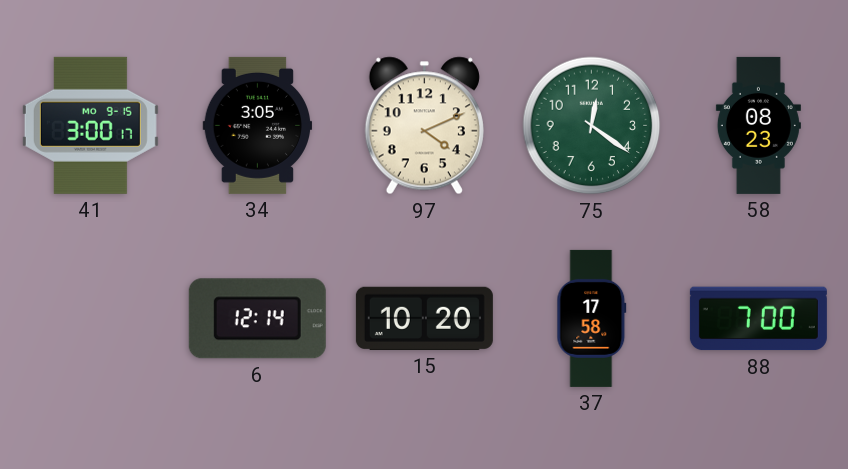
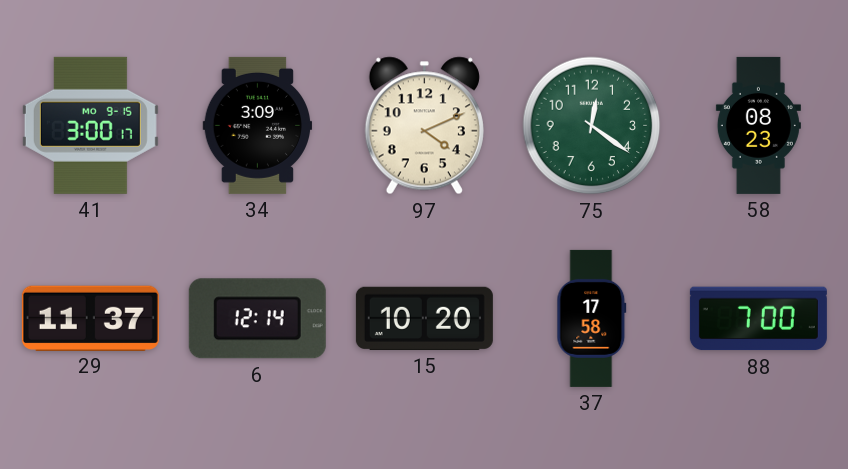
34: 3:05 -> 3:09
29: none -> 11:37
